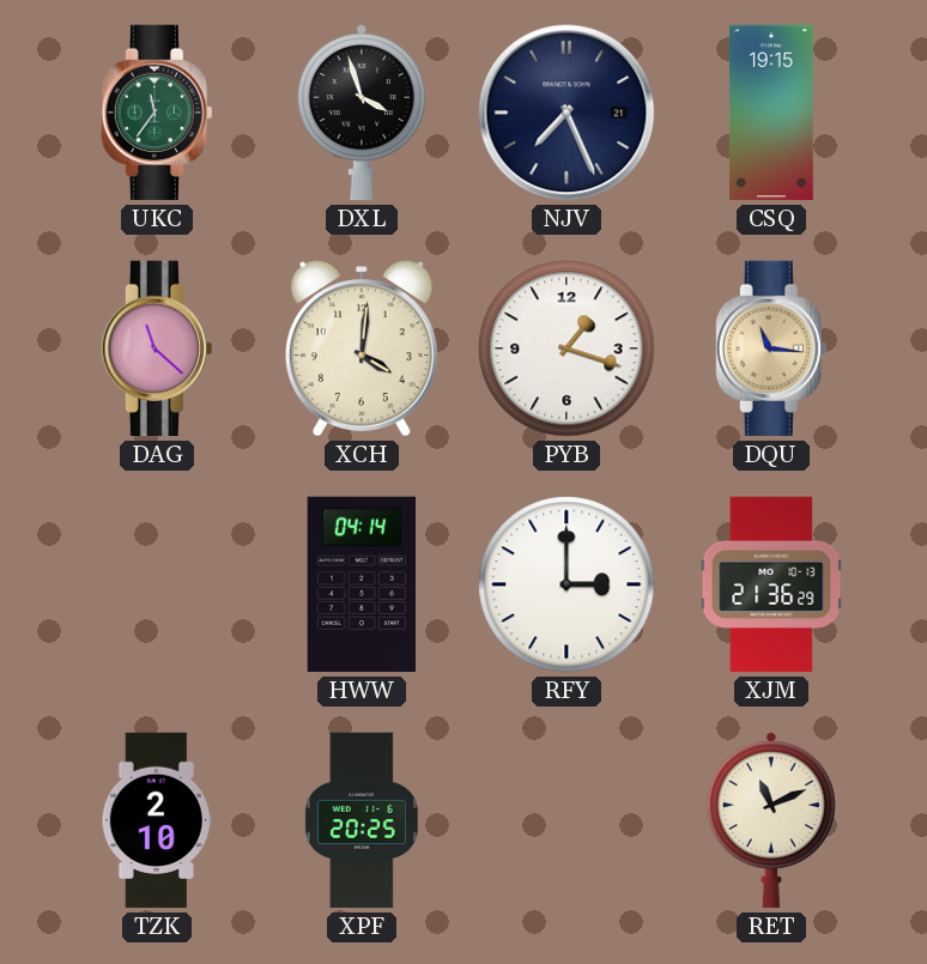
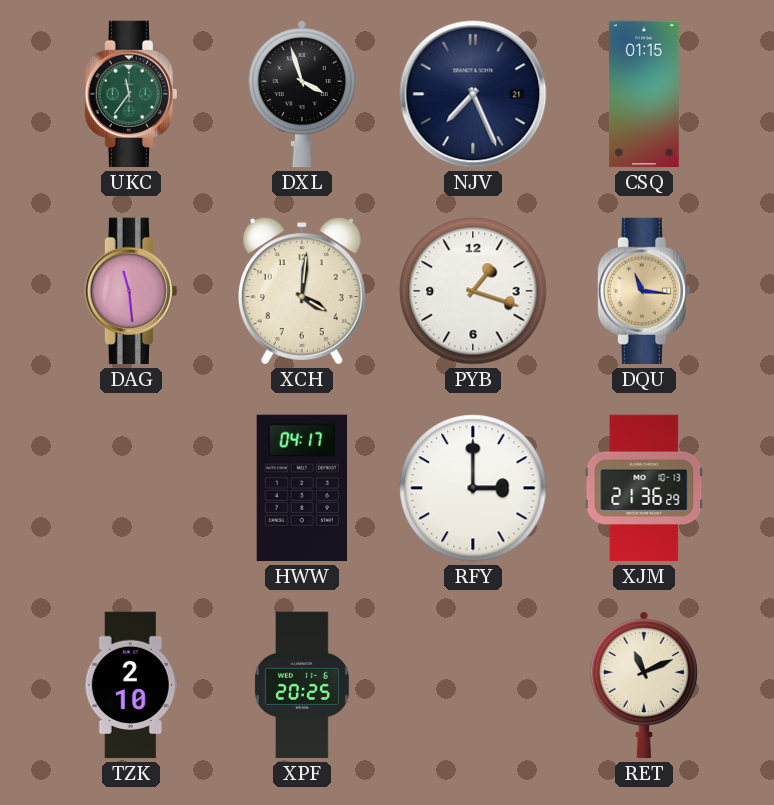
CSQ: 19:15 -> 01:15
DAG: 11:22 -> 11:29
HWW: 04:14 -> 04:17
